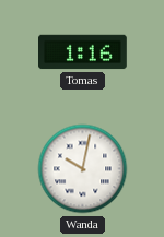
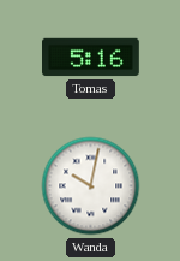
Tomas: 1:16 -> 5:16
